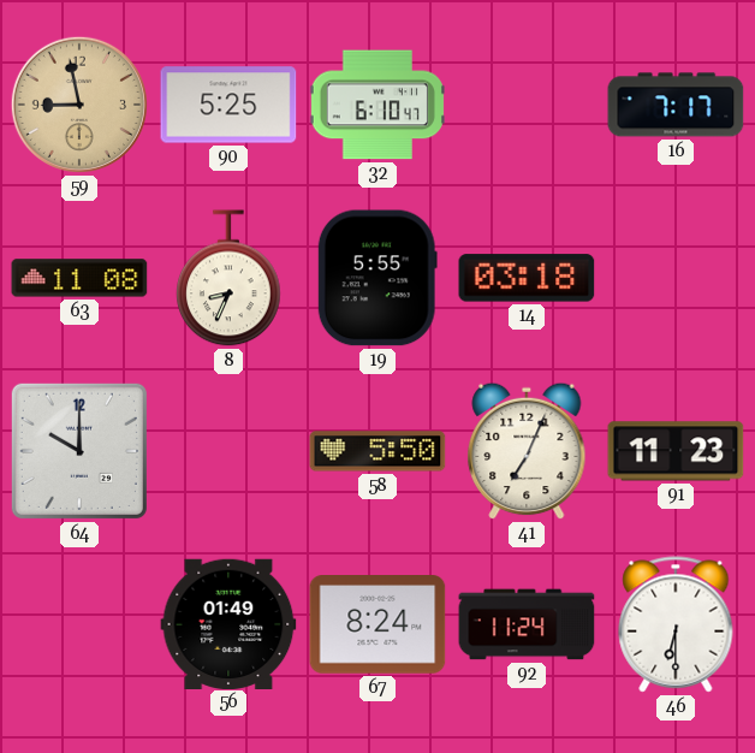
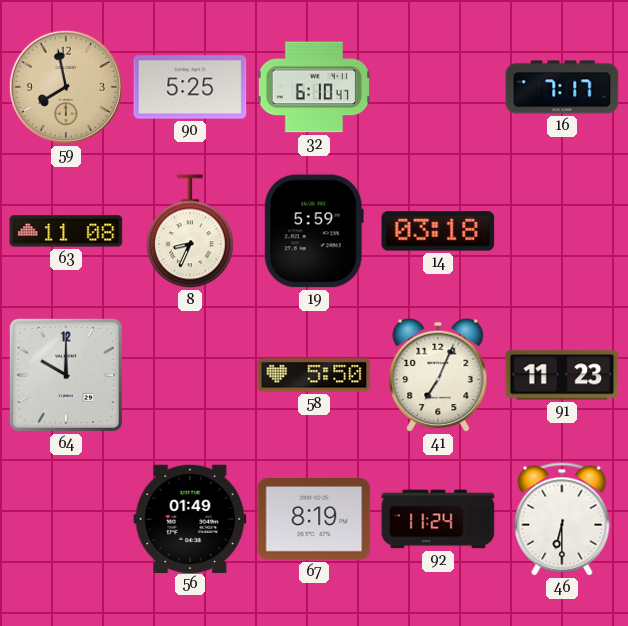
59: 8:58 -> 7:58
19: 5:55 -> 5:59
67: 8:24 -> 8:19
